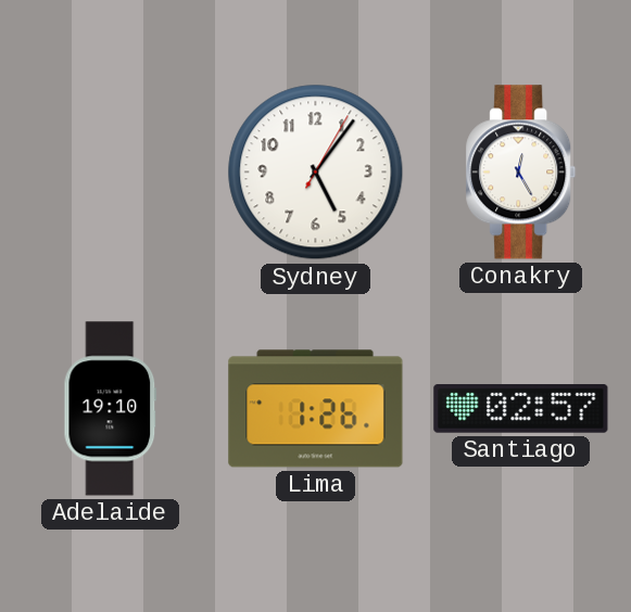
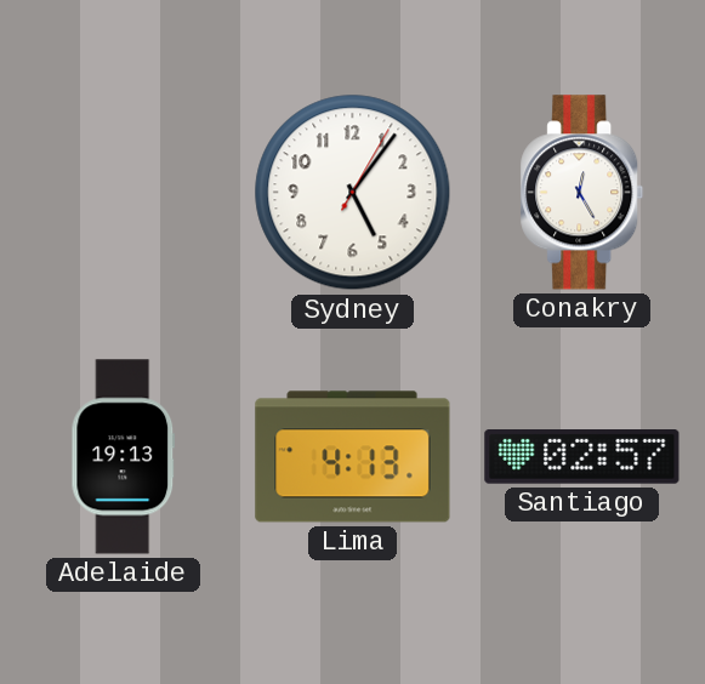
Adelaide: 19:10 -> 19:13
Lima: 1:26 -> 4:13
